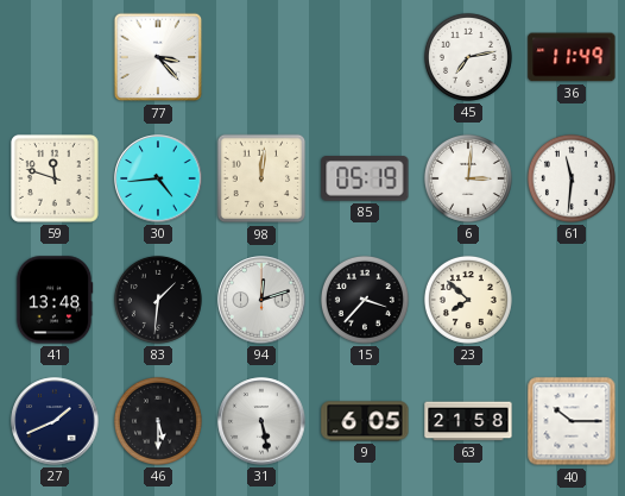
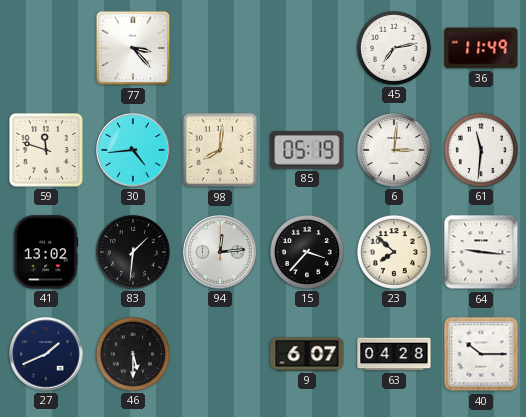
98: 12:01 -> 8:01
41: 13:48 -> 13:02
94: 12:12 -> 12:14
64: none -> 9:16
31: 5:28 -> none
9: 6:05 -> 6:07
63: 21:58 -> 04:28
